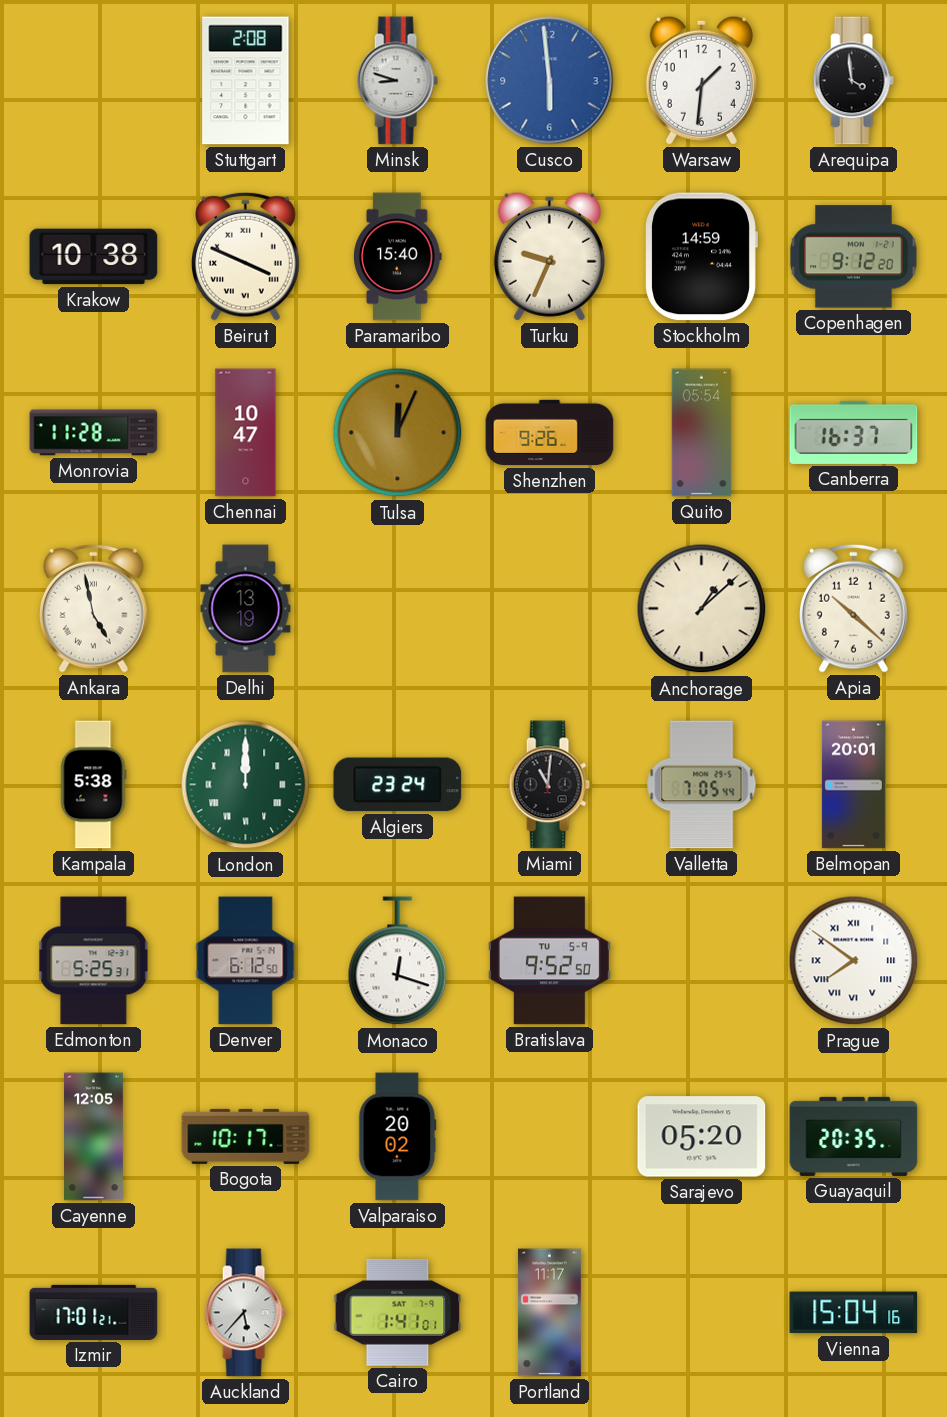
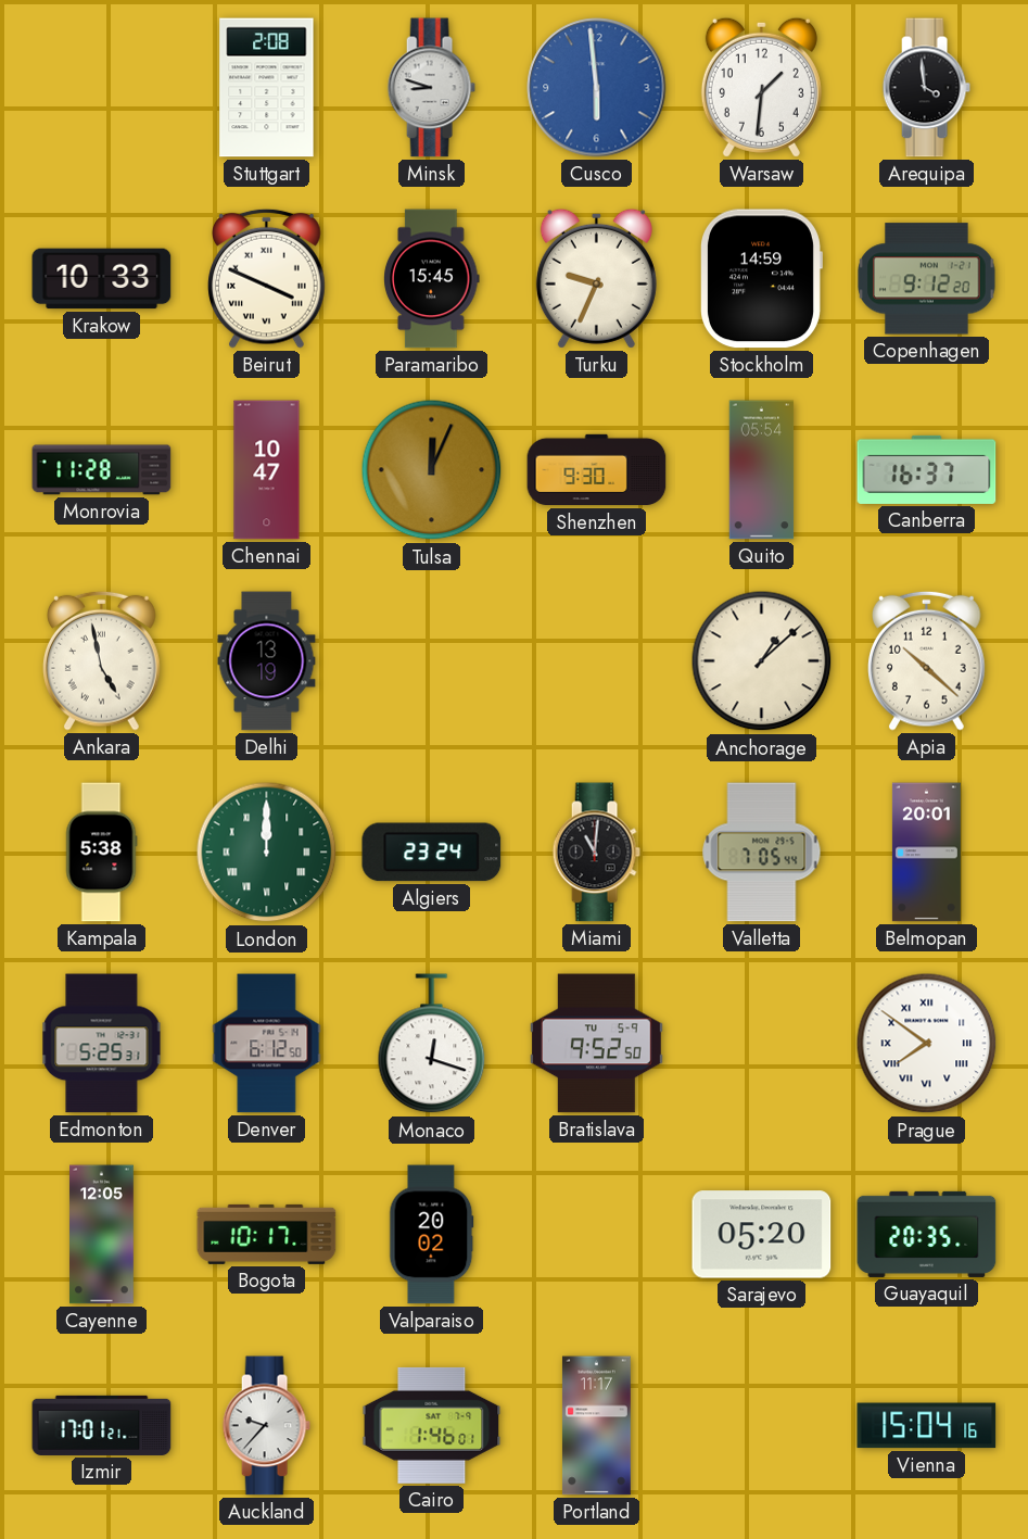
Krakow: 10:38 -> 10:33
Paramaribo: 15:40 -> 15:45
Shenzhen: 9:26 -> 9:30
Auckland: 5:37 -> 9:37
Cairo: 1:41 -> 1:46
